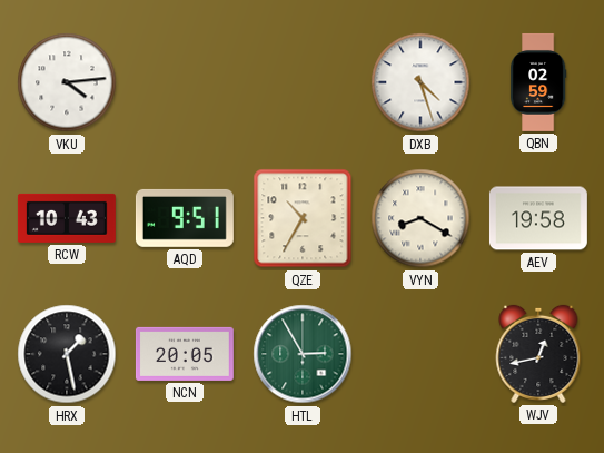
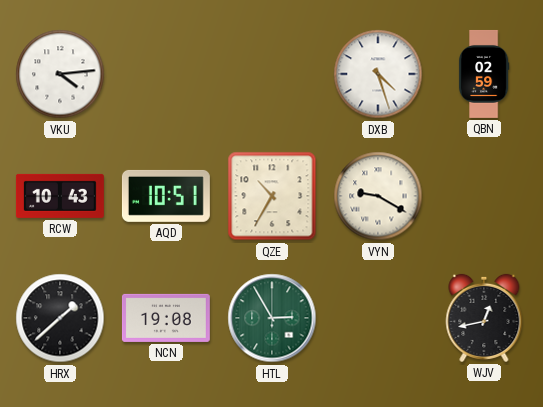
AQD: 9:51 -> 10:51
VYN: 8:20 -> 9:20
AEV: 19:58 -> none
HRX: 1:28 -> 1:38
NCN: 20:05 -> 19:08
